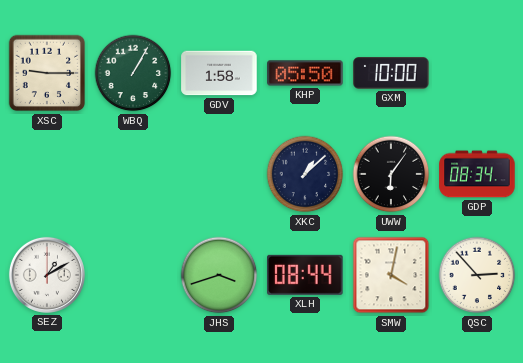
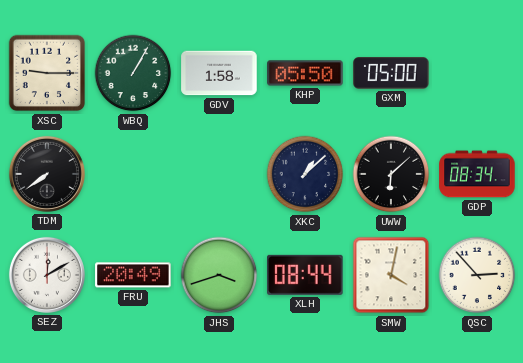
GXM: 10:00 -> 05:00
TDM: none -> 7:39
UWW: 6:06 -> 6:08
SEZ: 1:10 -> 12:10
FRU: none -> 20:49
